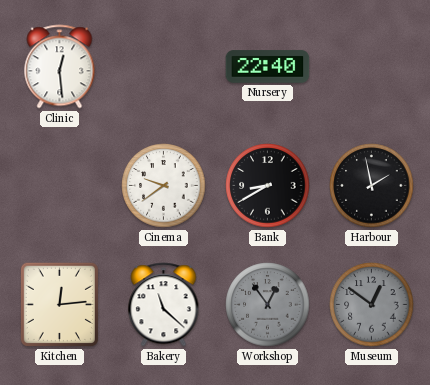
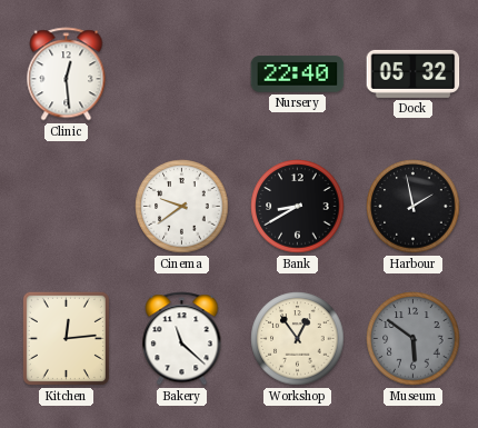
Dock: none -> 05:32
Workshop dial: grey -> cream
Museum: 12:51 -> 5:51
